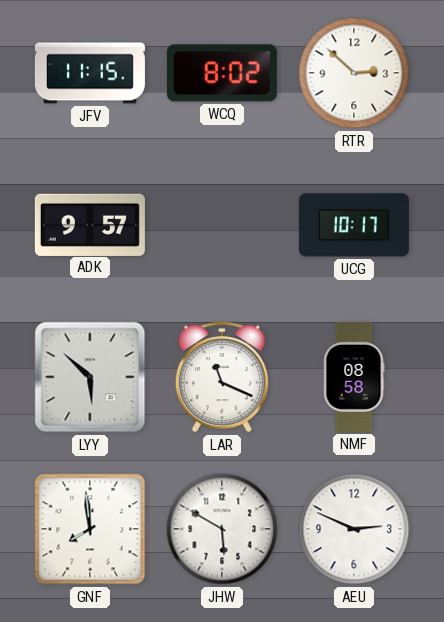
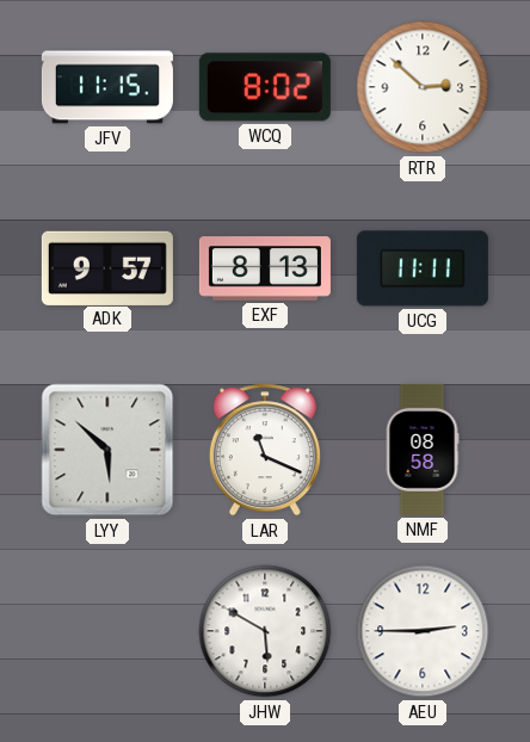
EXF: none -> 8:13
UCG: 10:17 -> 11:11
GNF: 7:59 -> none
AEU: 2:49 -> 2:45
